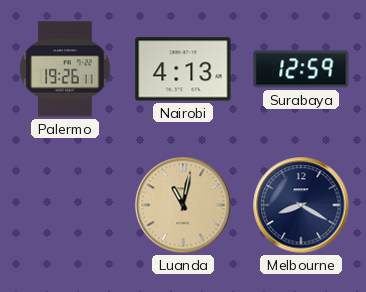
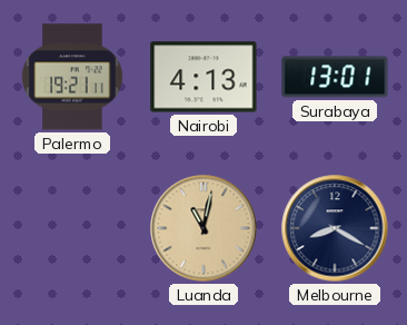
Palermo: 19:26 -> 19:21
Surabaya: 12:59 -> 13:01
